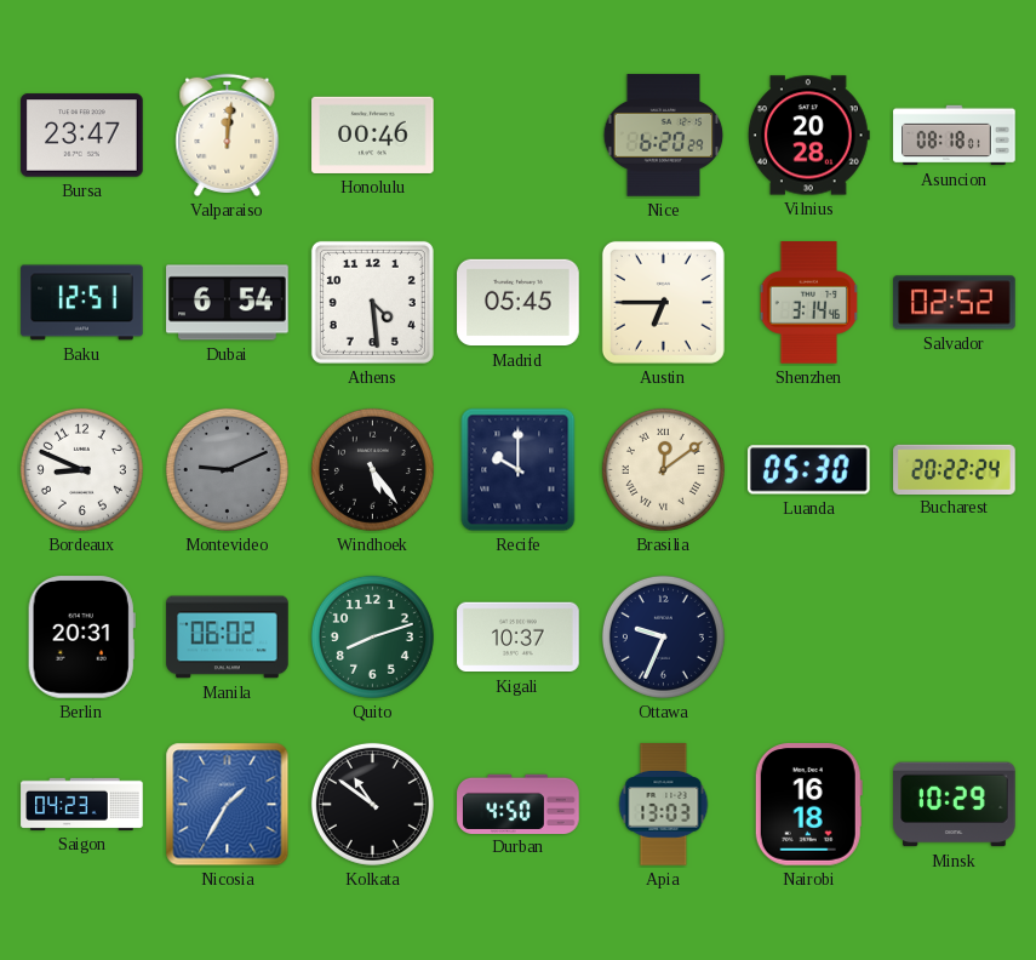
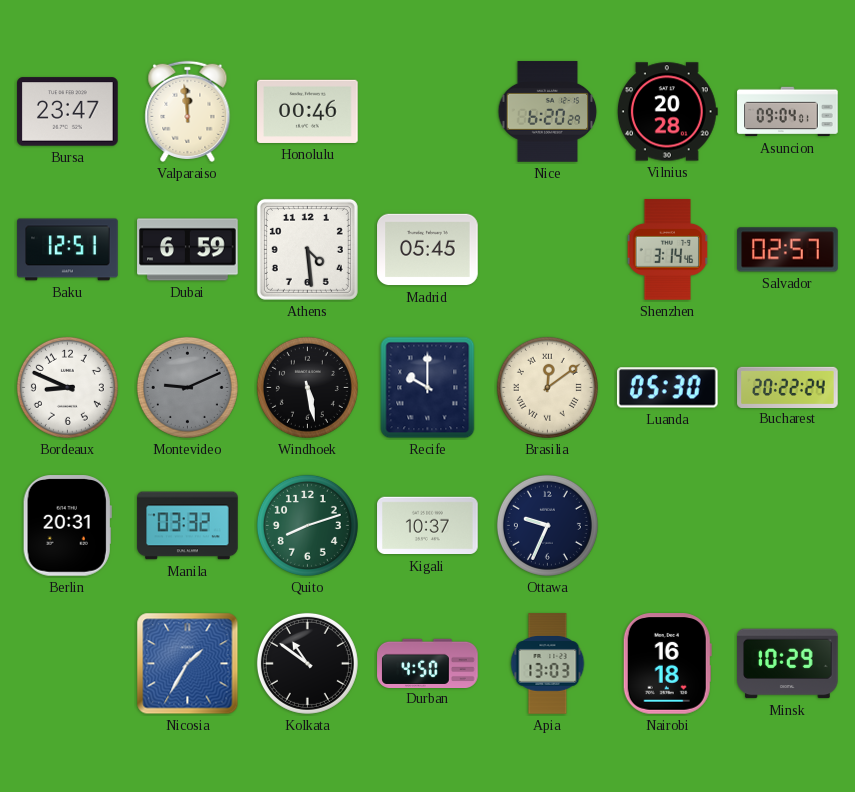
Valparaiso: 12:01 -> 11:59
Asuncion: 08:18 -> 09:04
Dubai: 6:54 -> 6:59
Austin: 6:45 -> none
Salvador: 02:52 -> 02:57
Windhoek: 5:24 -> 5:28
Manila: 06:02 -> 03:32
Saigon: 04:23 -> none
